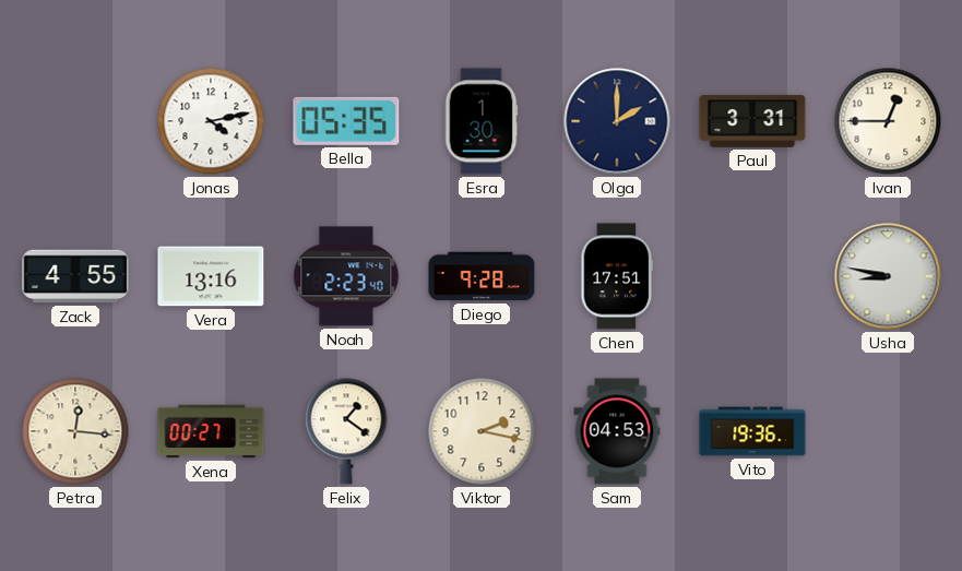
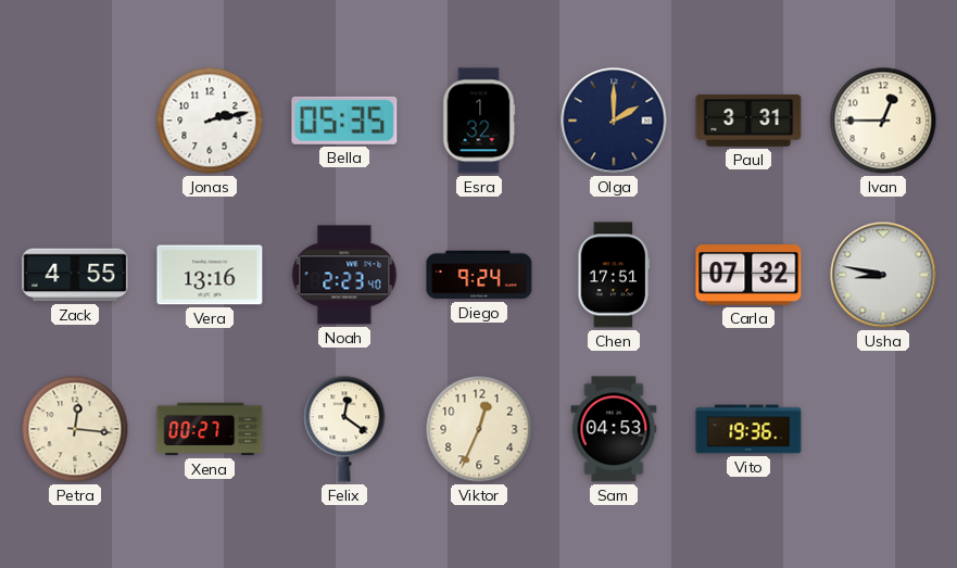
Jonas: 4:13 -> 2:13
Esra: 1:30 -> 1:32
Diego: 9:28 -> 9:24
Carla: none -> 07:32
Felix: 1:21 -> 12:21
Viktor: 2:17 -> 12:34
